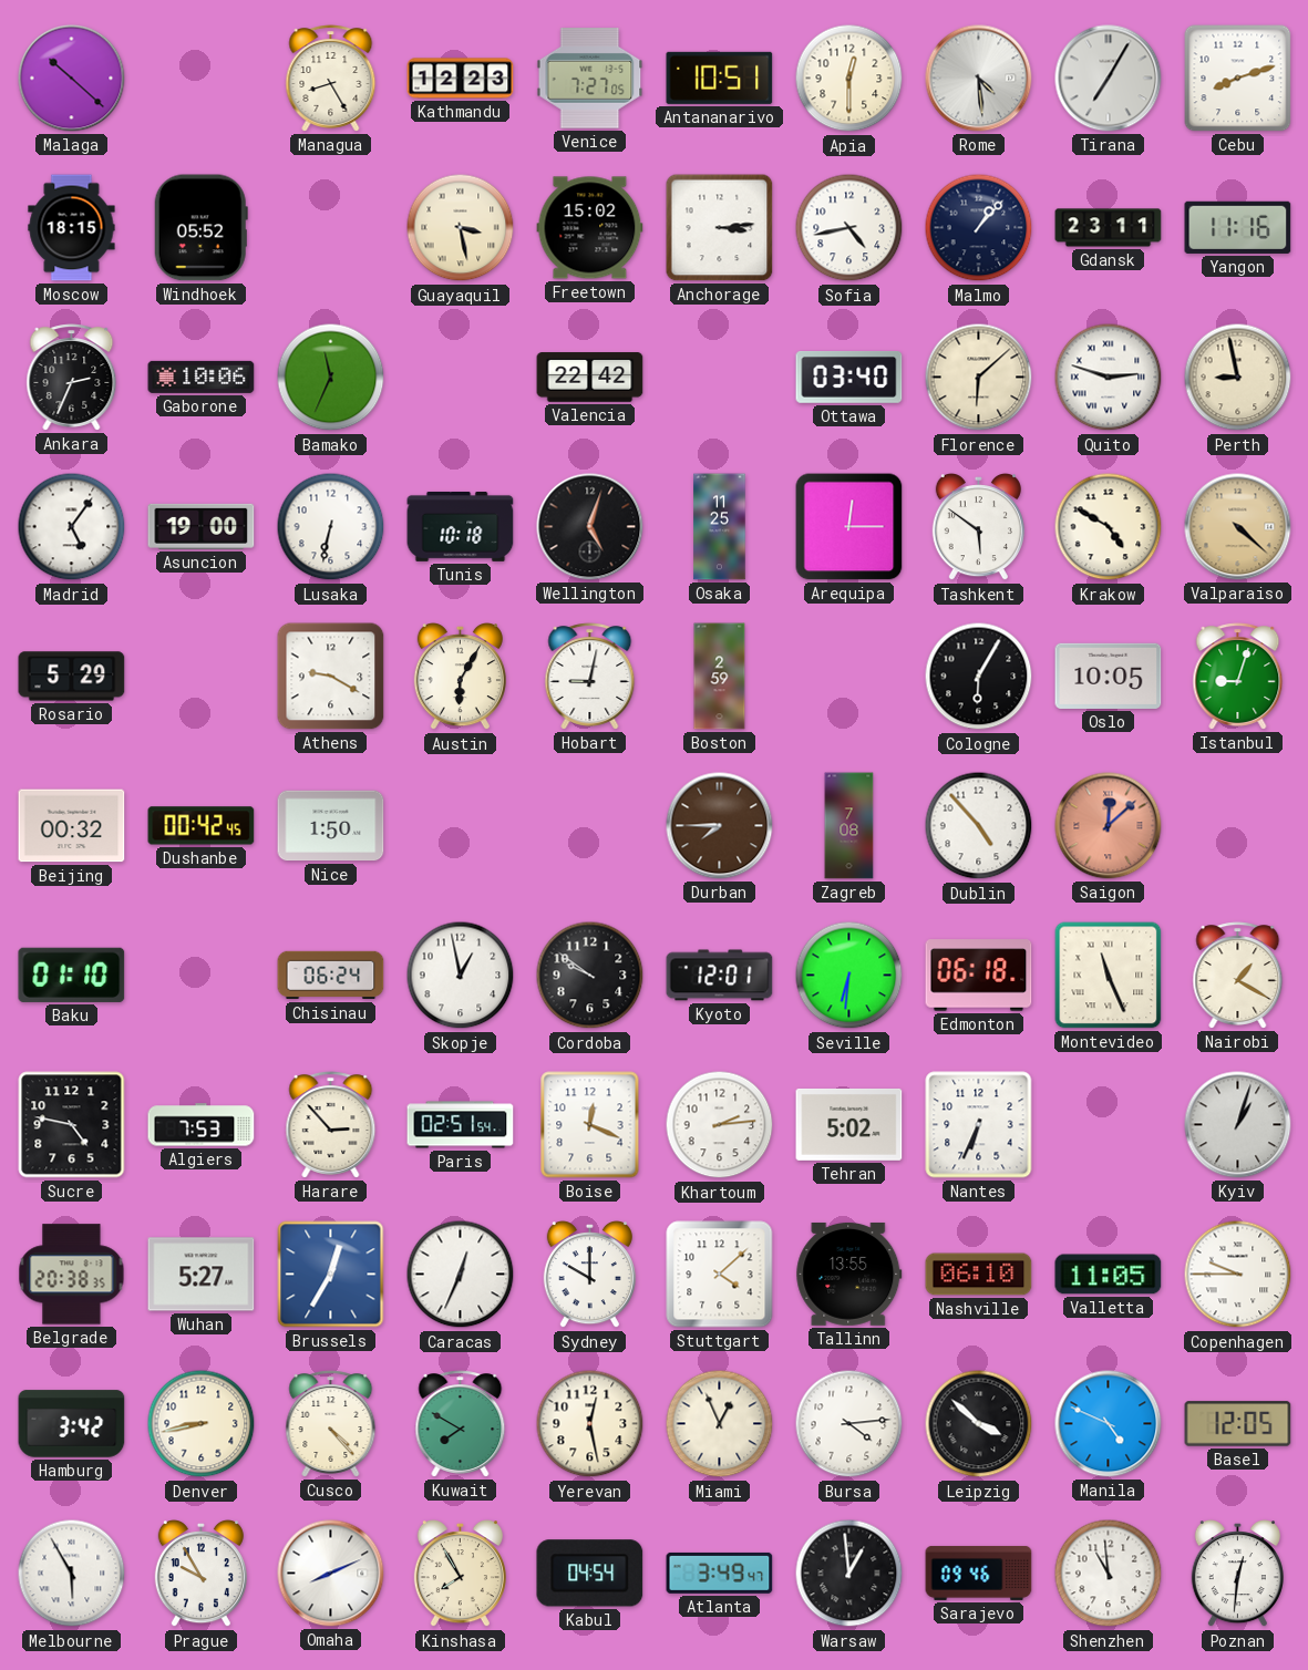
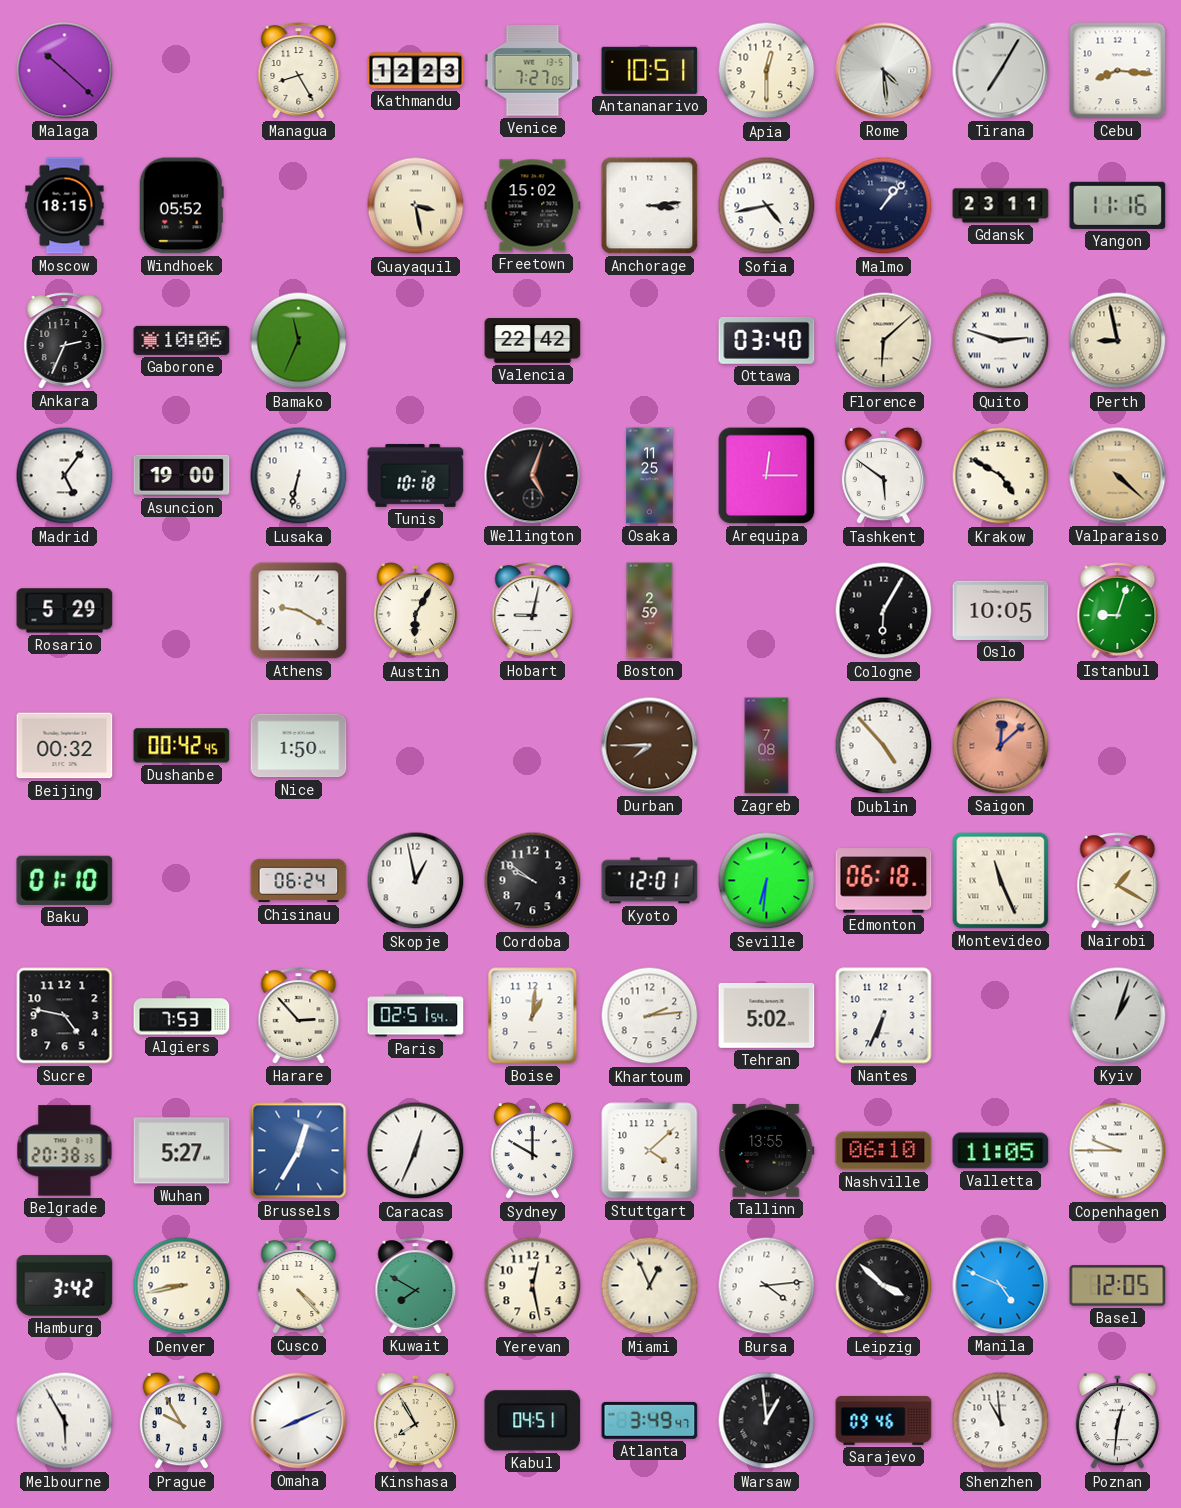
Cebu: 8:12 -> 8:16
Boise: 12:19 -> 1:01
Kabul: 04:54 -> 04:51
